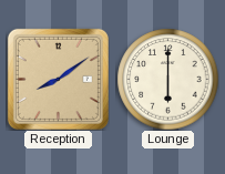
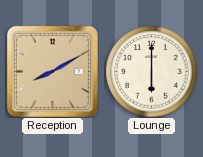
Reception: 8:09 -> 8:10
